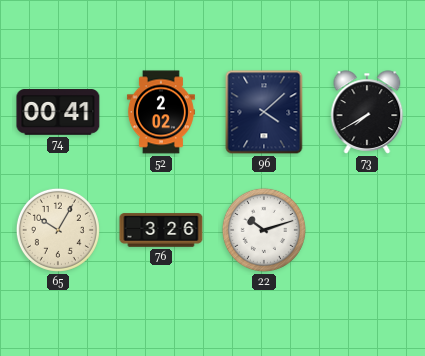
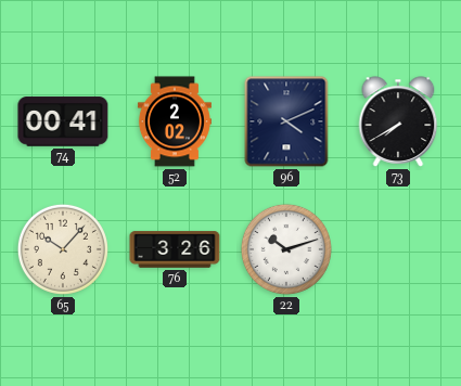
96: 4:08 -> 4:11
65: 10:05 -> 10:07
